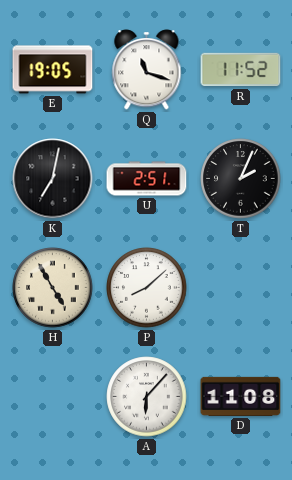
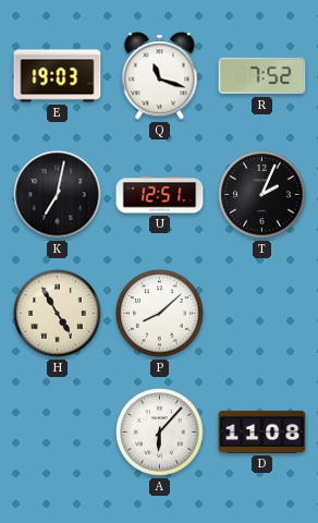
E: 19:05 -> 19:03
R: 11:52 -> 7:52
U: 2:51 -> 12:51
